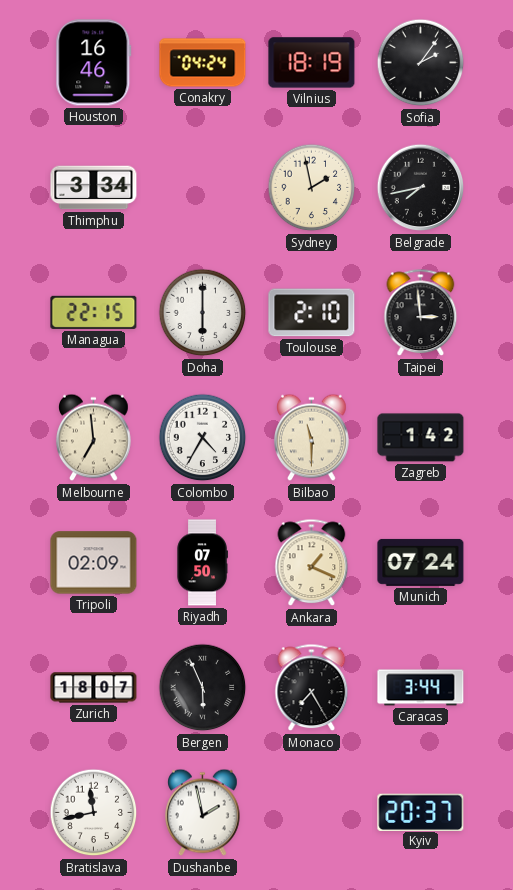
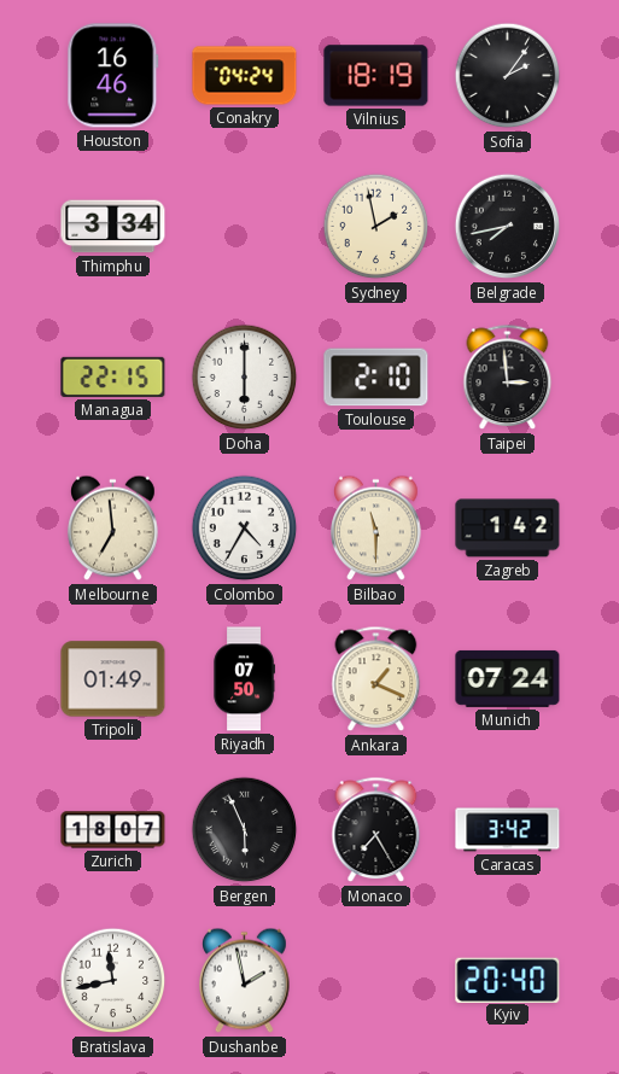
Tripoli: 02:09 -> 01:49
Caracas: 3:44 -> 3:42
Kyiv: 20:37 -> 20:40
